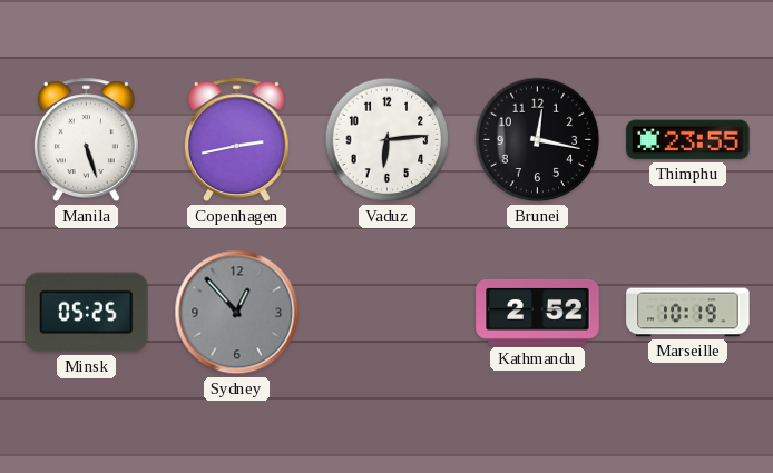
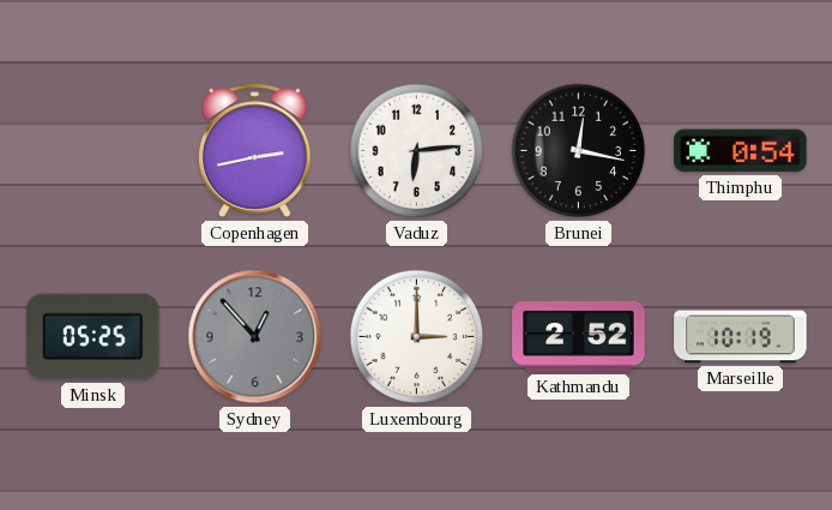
Manila: 5:27 -> none
Thimphu: 23:55 -> 0:54
Luxembourg: none -> 3:00
